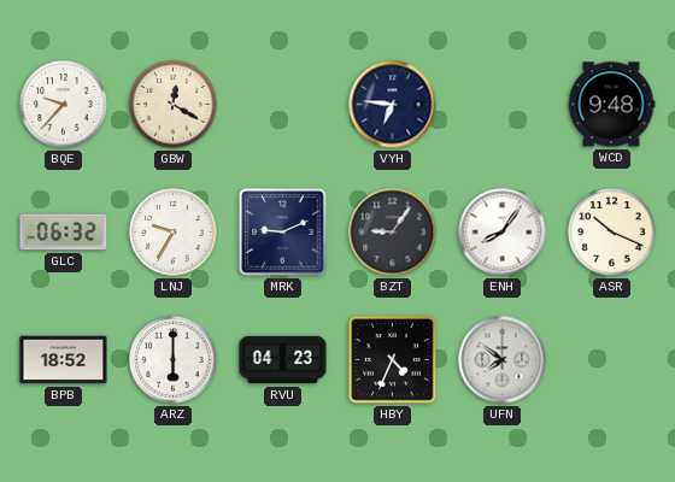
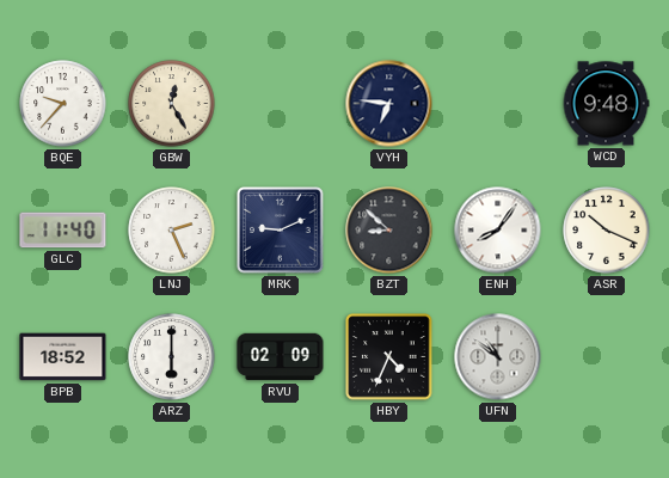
GBW: 12:20 -> 12:25
GLC: 06:32 -> 11:40
LNJ: 9:35 -> 2:26
BZT: 9:06 -> 8:52
RVU: 04:23 -> 02:09
UFN: 7:51 -> 10:51
